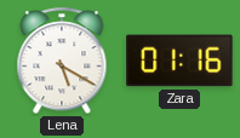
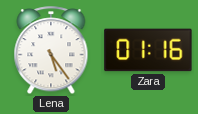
Lena: 5:20 -> 5:24
